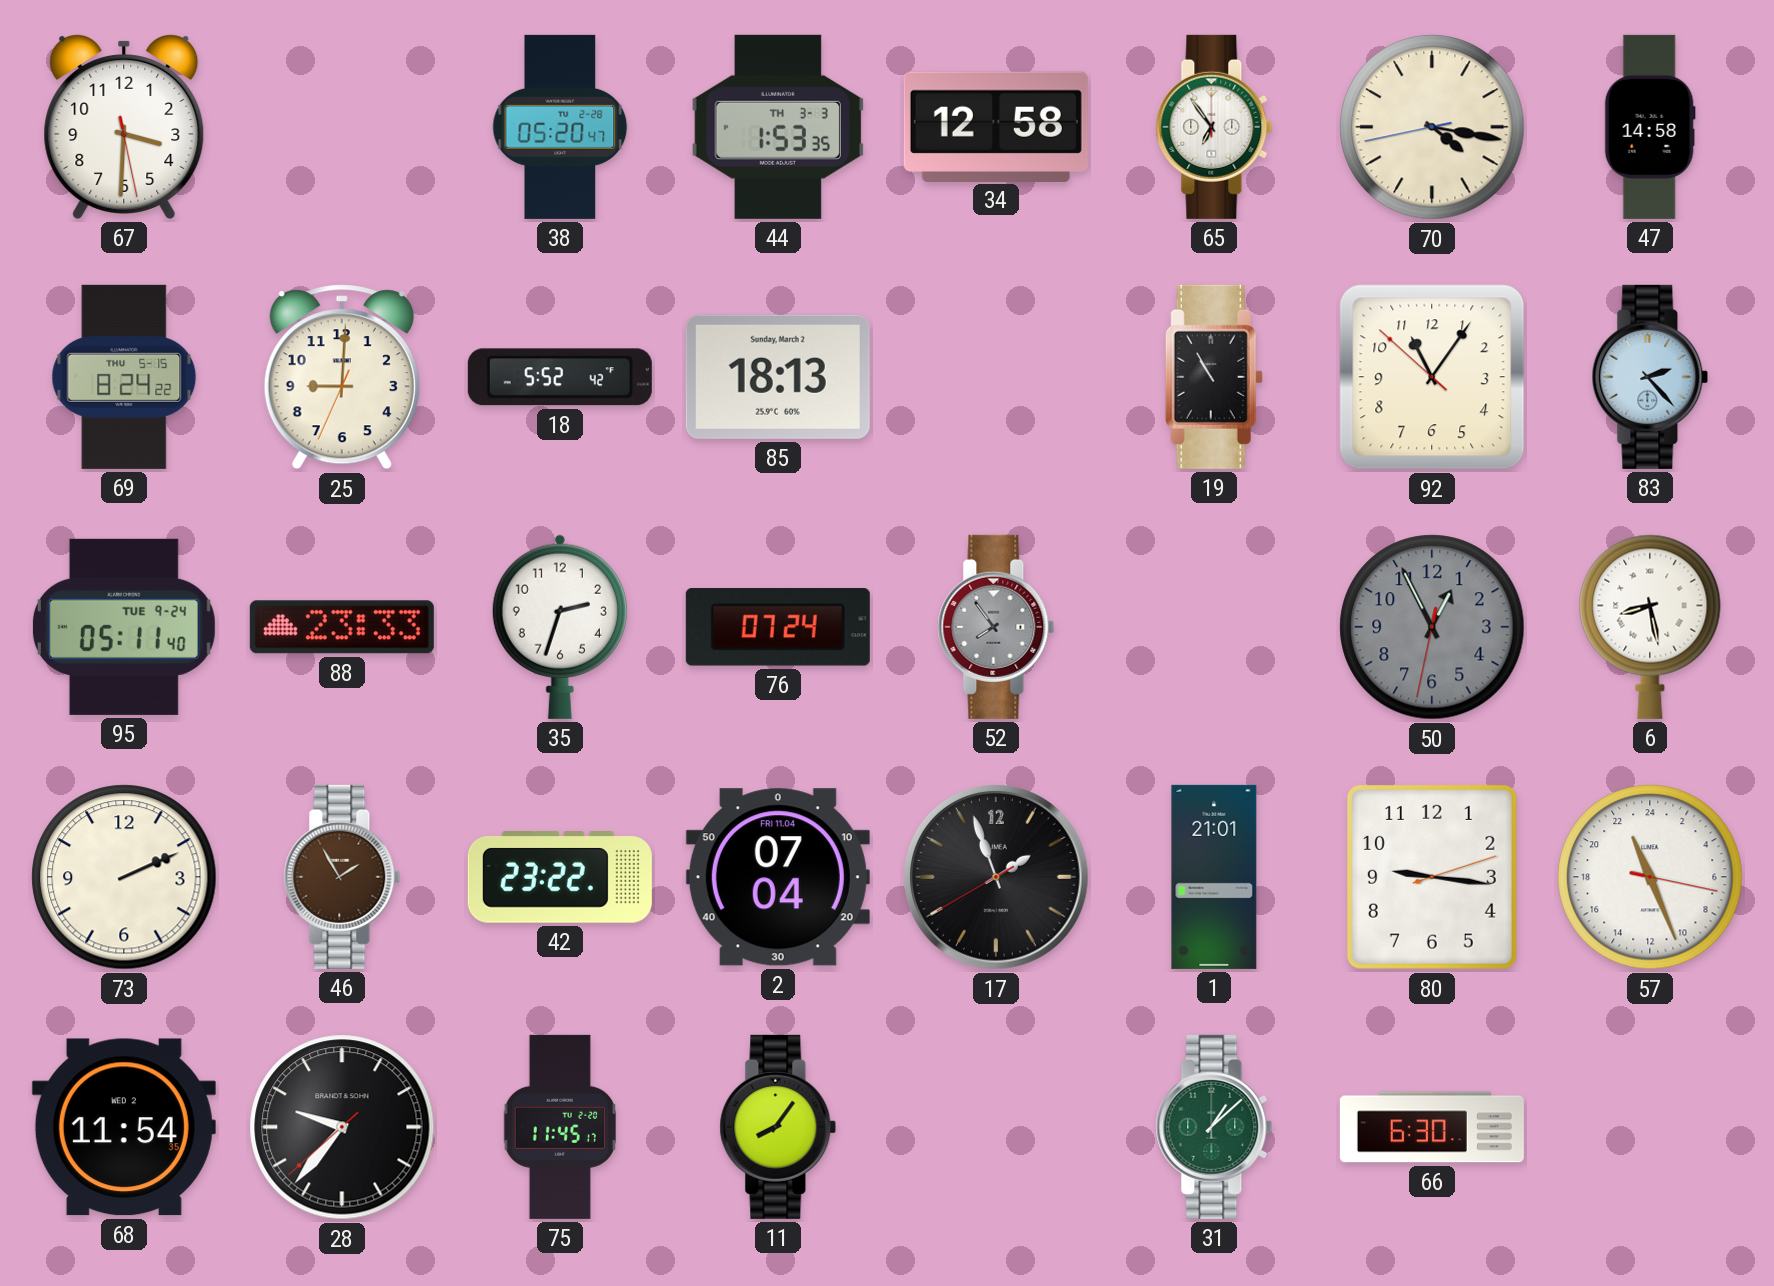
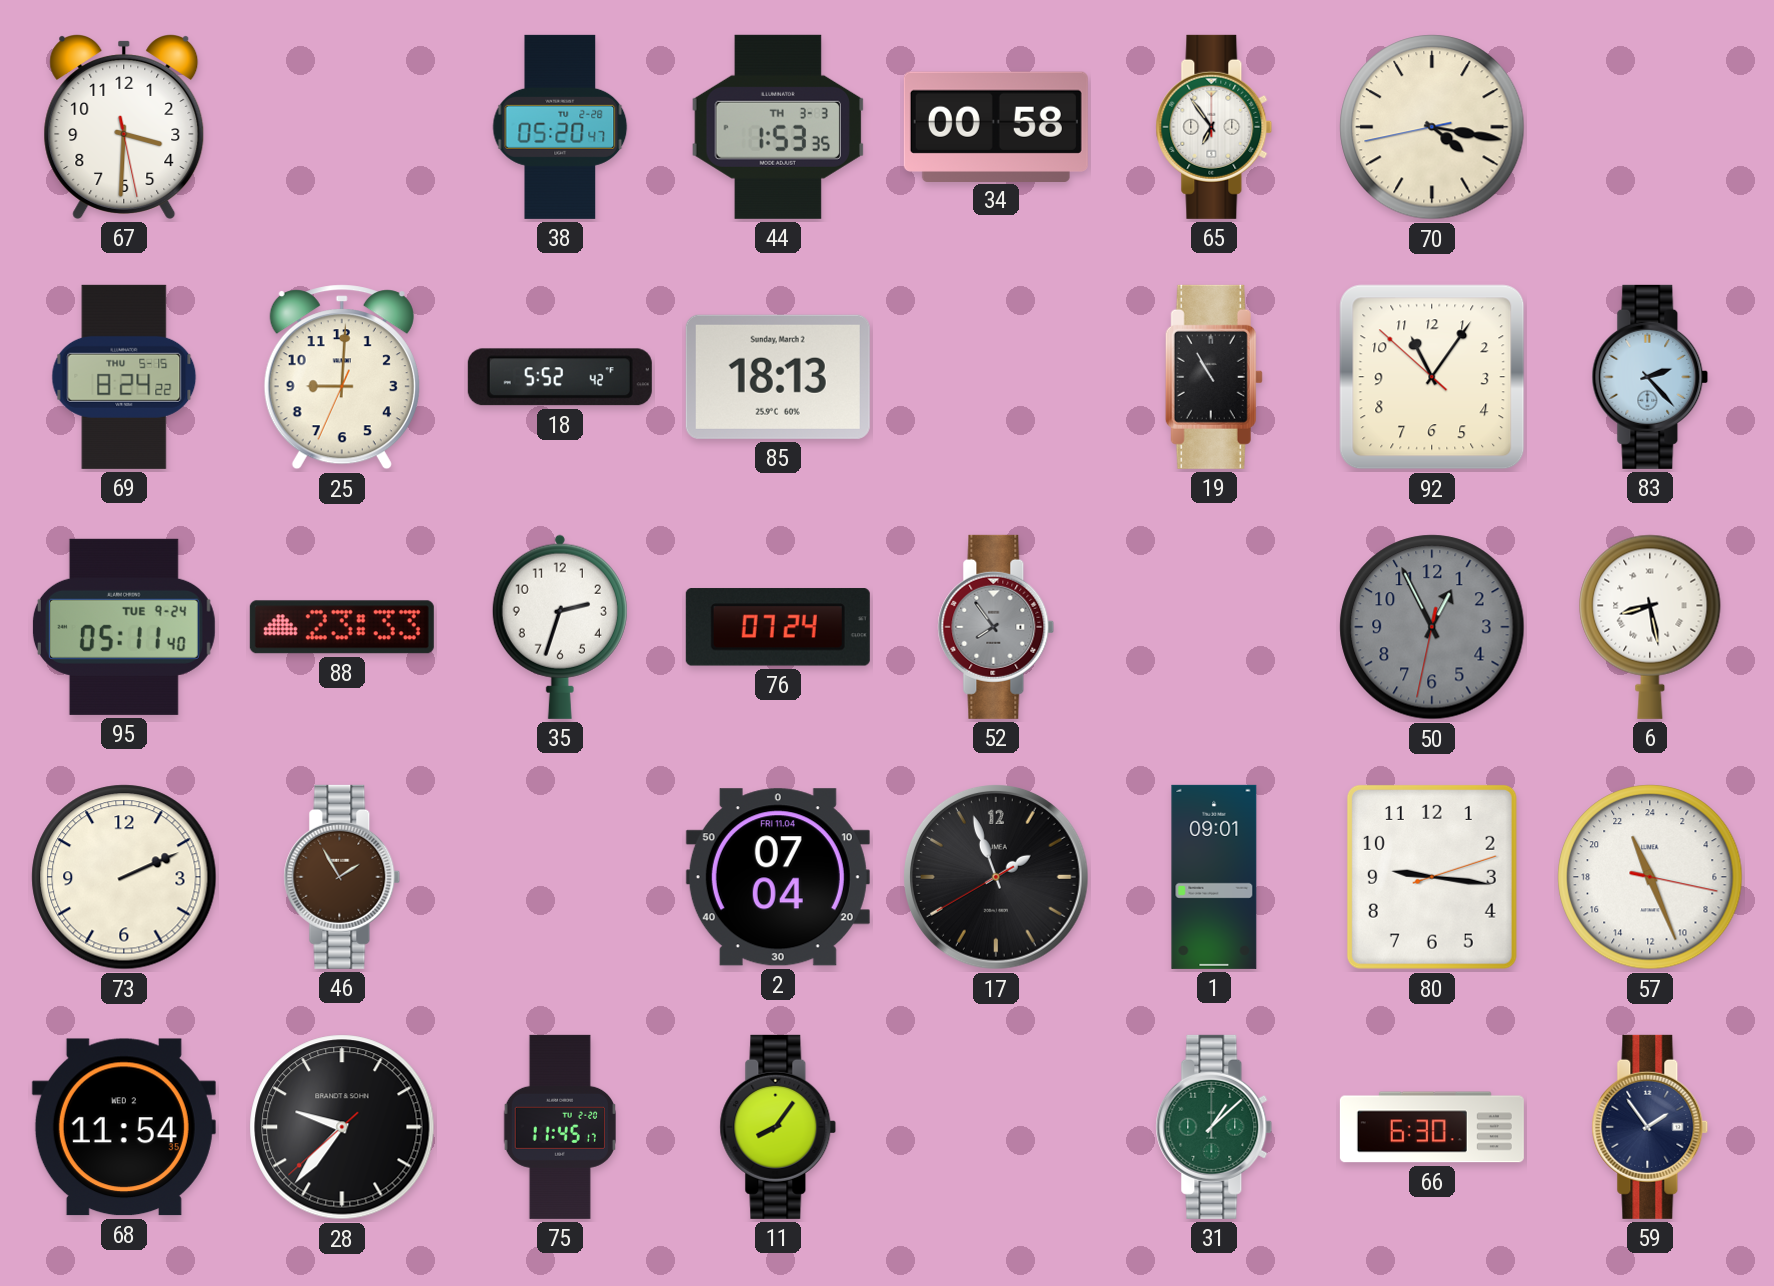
34: 12:58 -> 00:58
47: 14:58 -> none
42: 23:22 -> none
1: 21:01 -> 09:01
59: none -> 1:54
